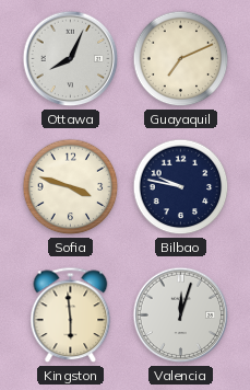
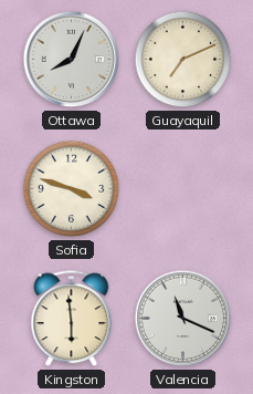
Bilbao: 9:47 -> none
Valencia: 12:03 -> 11:19
